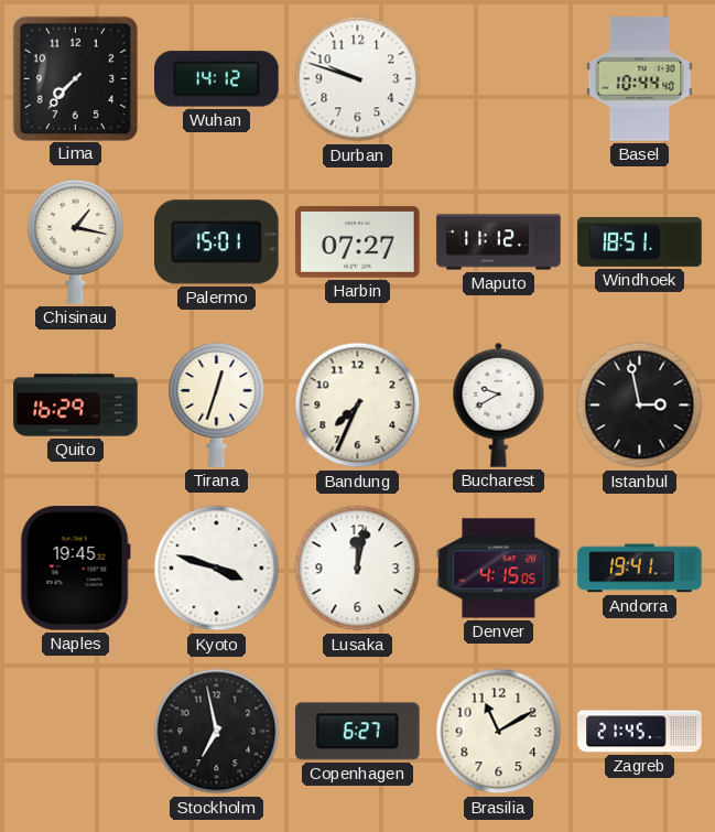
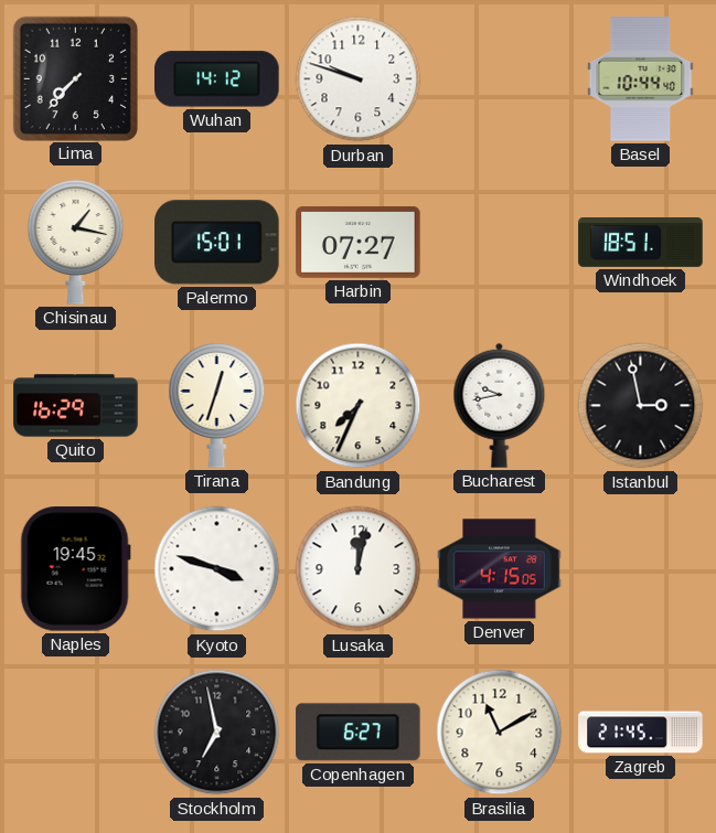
Maputo: 11:12 -> none
Bucharest: 9:40 -> 9:43
Andorra: 19:41 -> none
